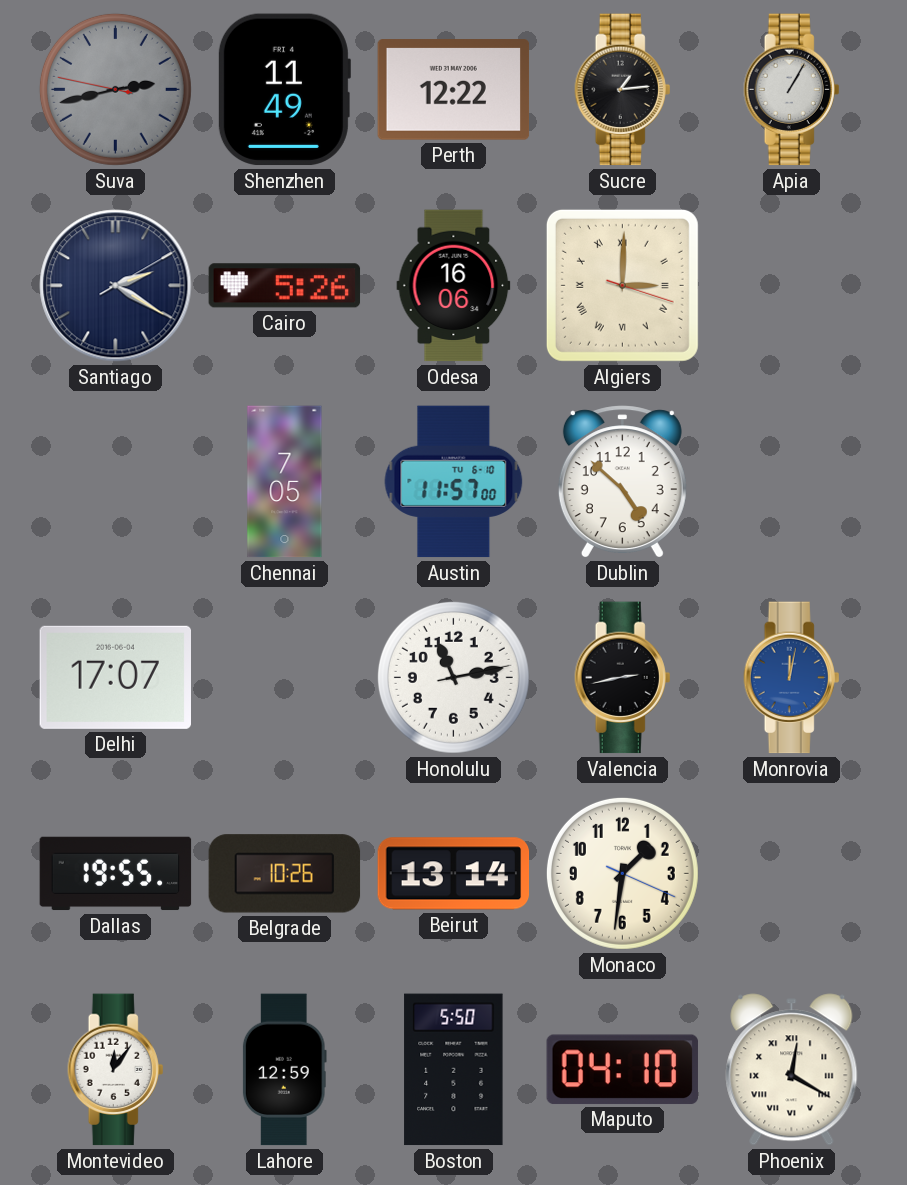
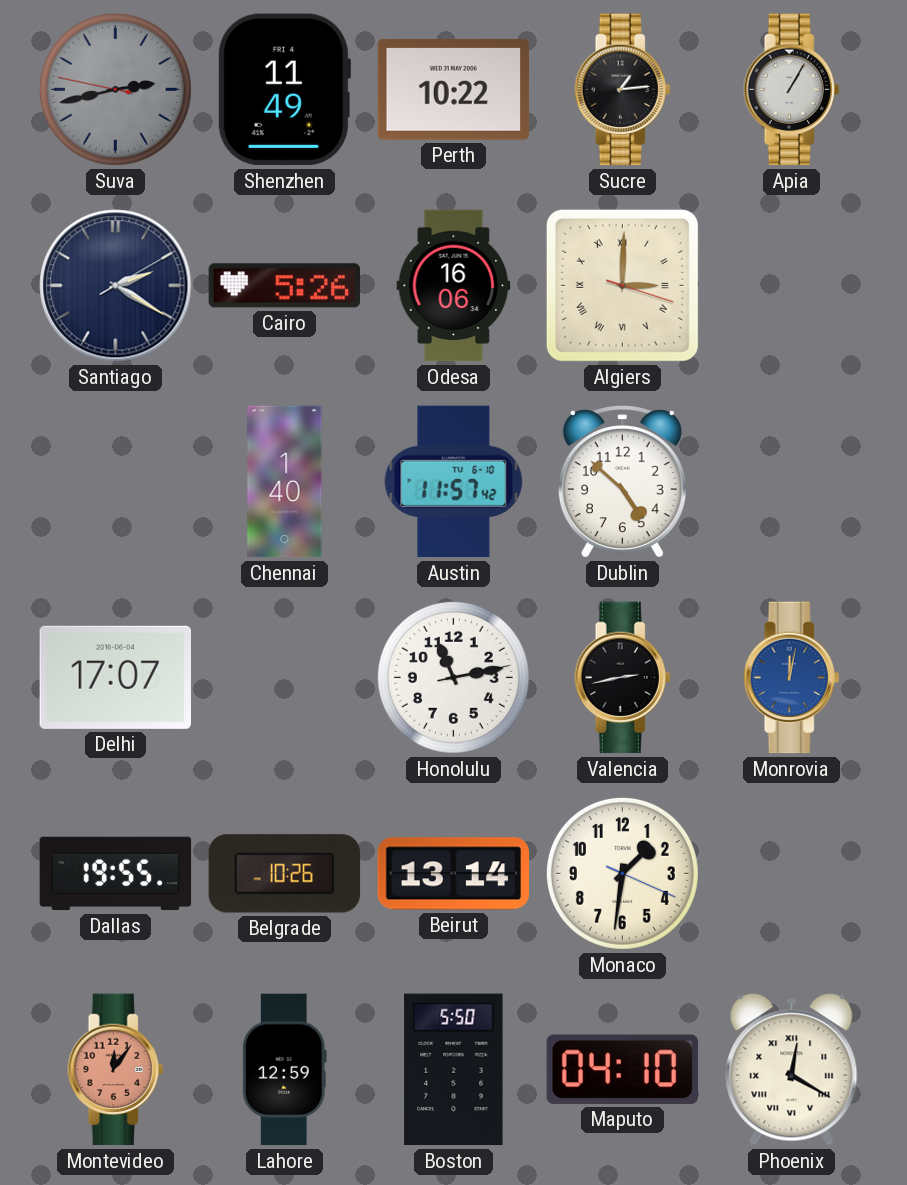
Perth: 12:22 -> 10:22
Chennai: 7:05 -> 1:40
Austin: 11:57:00 -> 11:57:42
Montevideo dial: white -> salmon
